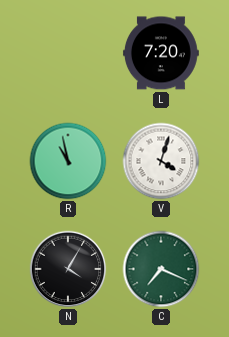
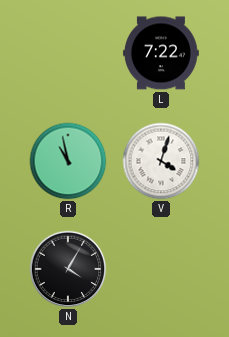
L: 7:20 -> 7:22
C: 7:19 -> none
